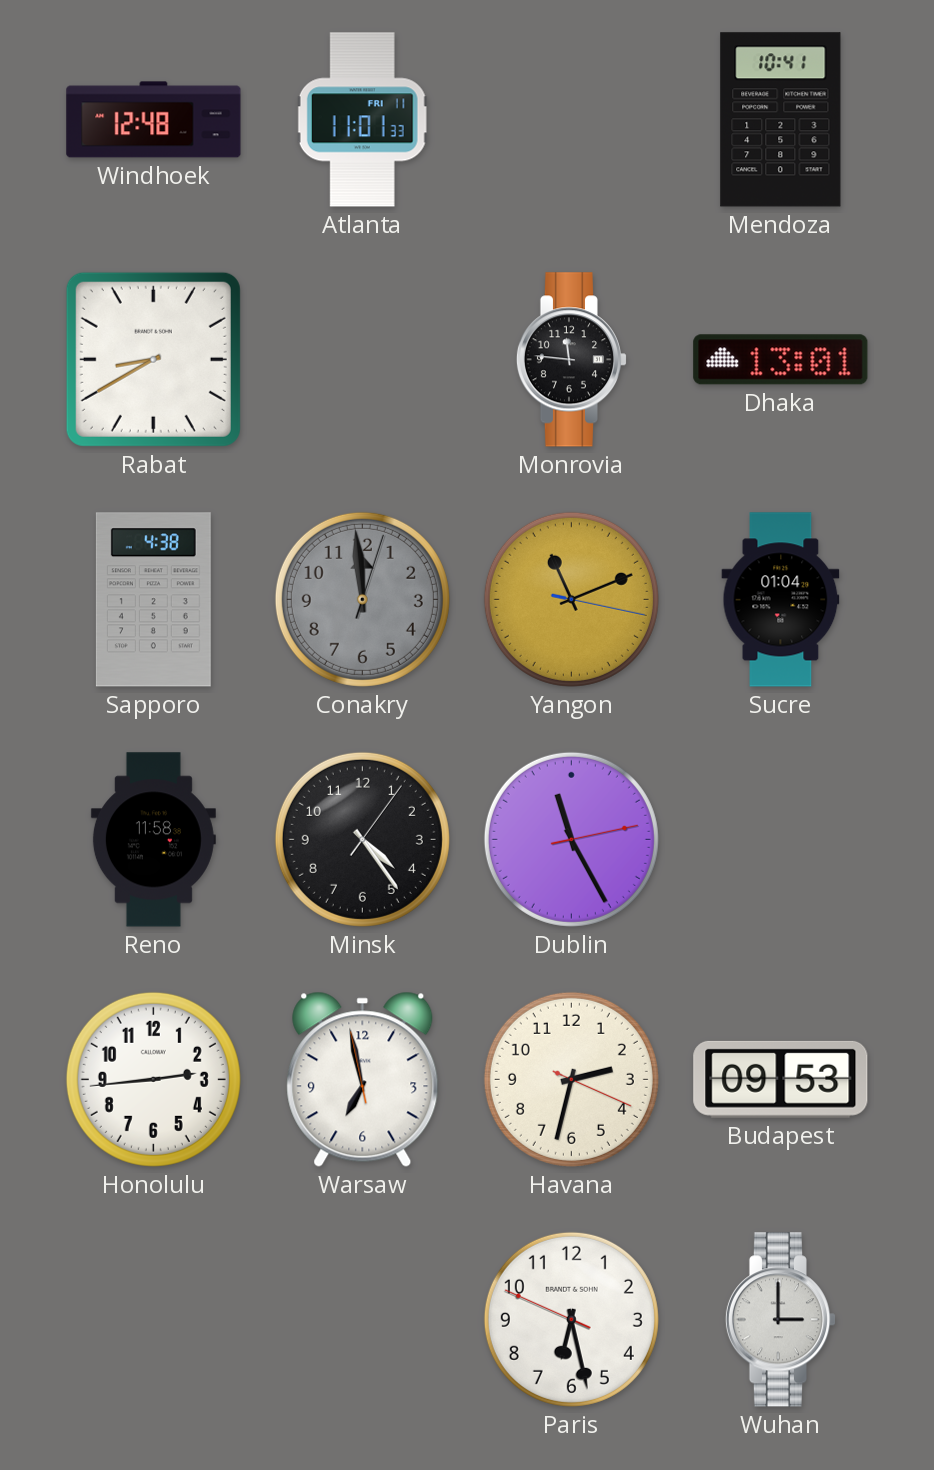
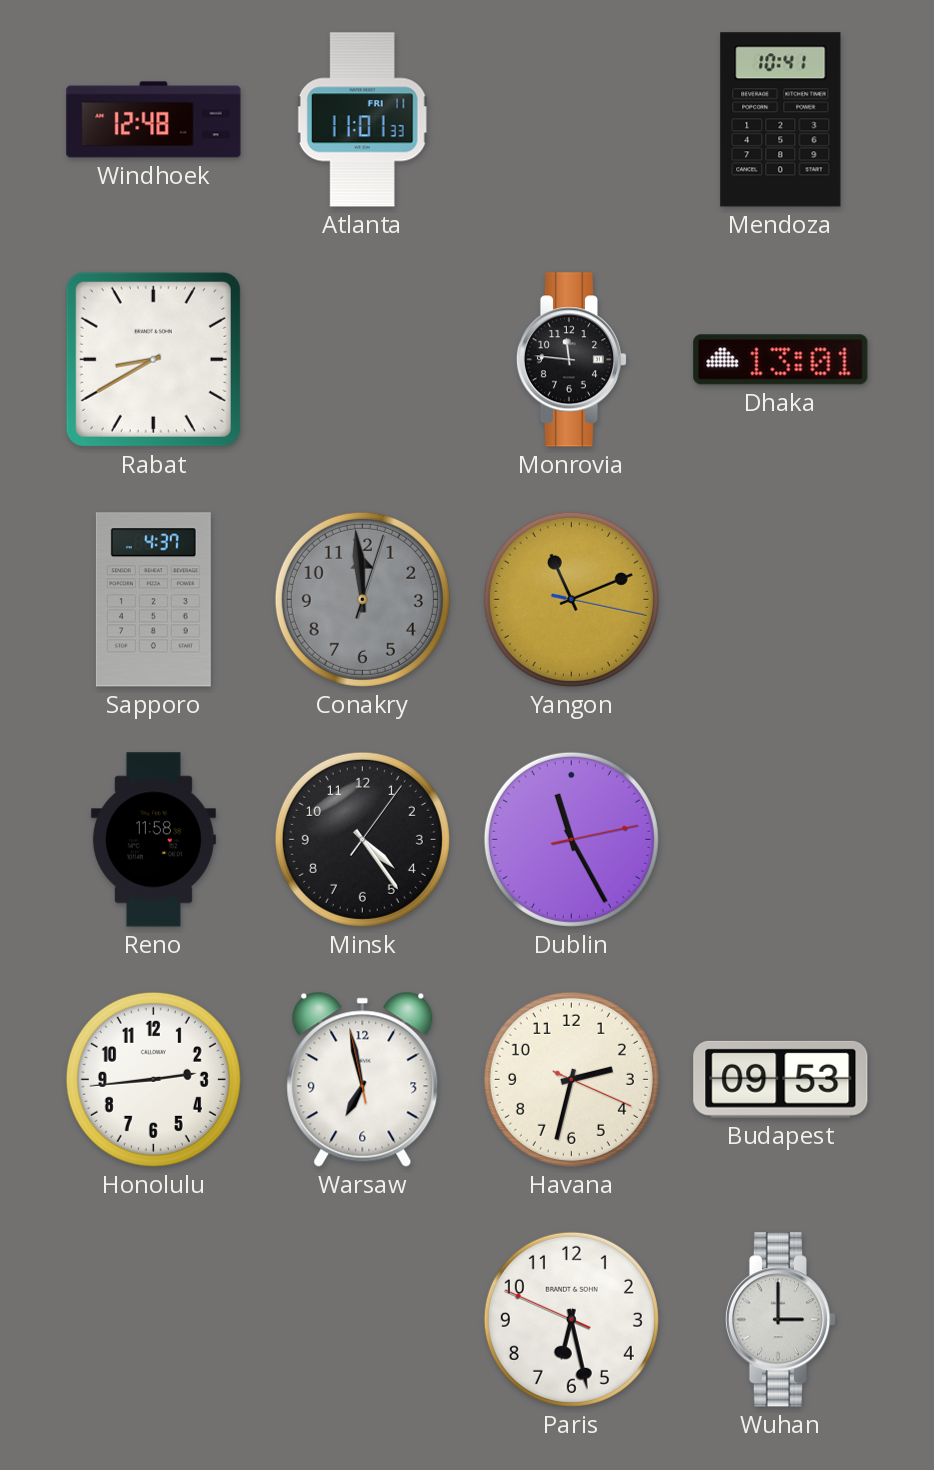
Sapporo: 4:38 -> 4:37
Sucre: 01:04 -> none
